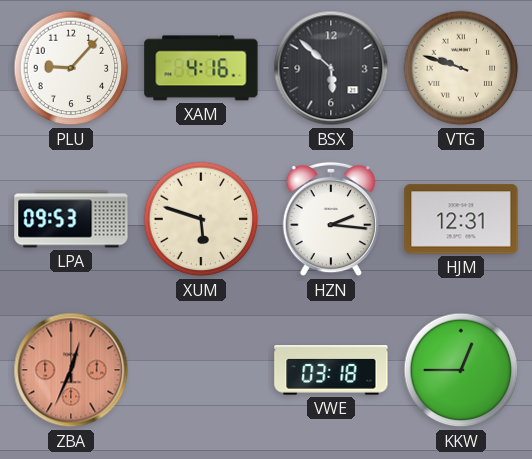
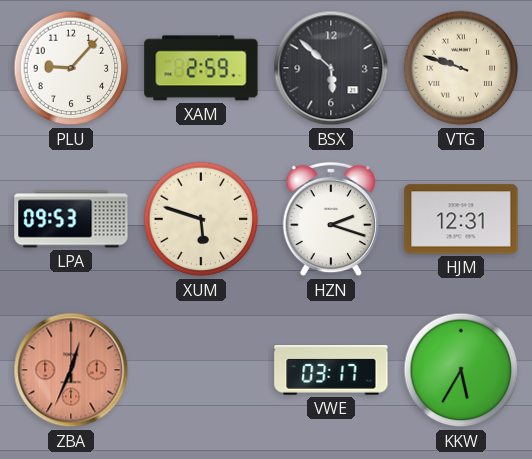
XAM: 4:16 -> 2:59
HZN: 2:16 -> 2:18
VWE: 03:18 -> 03:17
KKW: 12:45 -> 5:35
